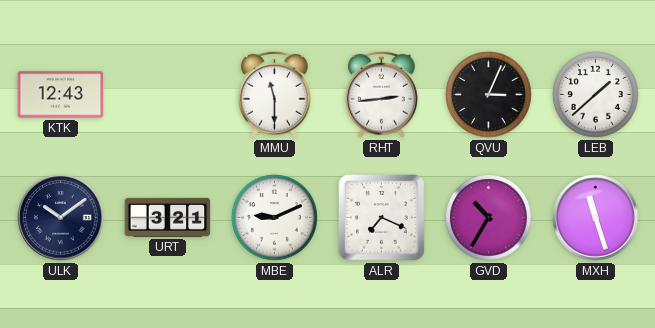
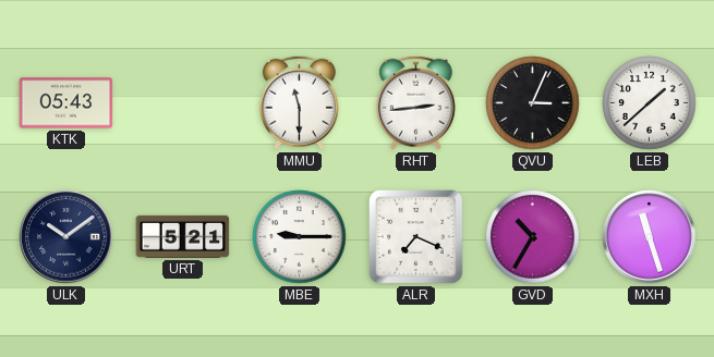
KTK: 12:43 -> 05:43
URT: 3:21 -> 5:21
MBE: 9:11 -> 9:15
